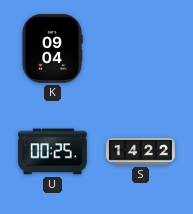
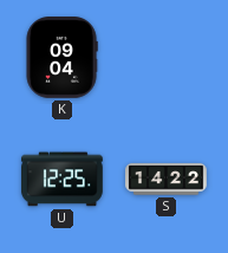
U: 00:25 -> 12:25
